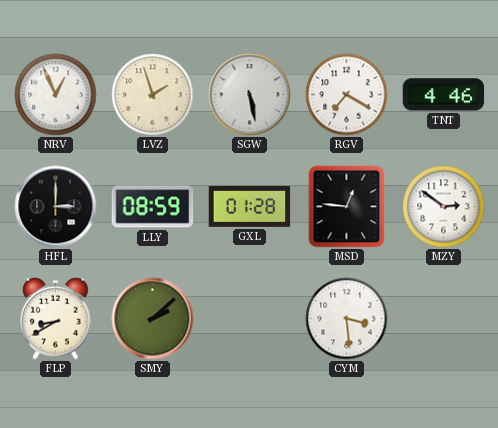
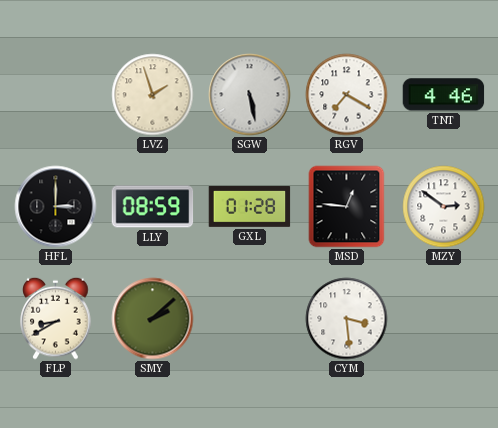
NRV: 12:56 -> none
